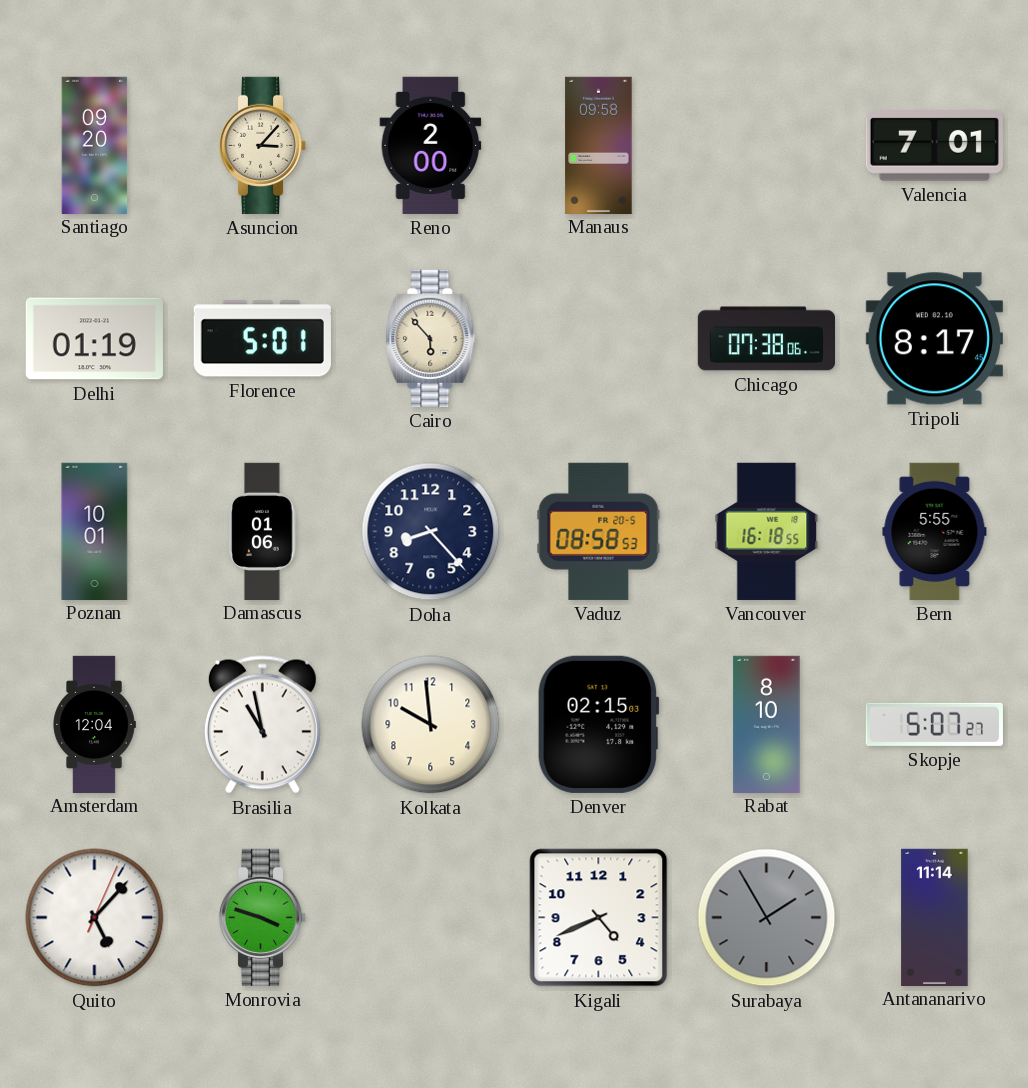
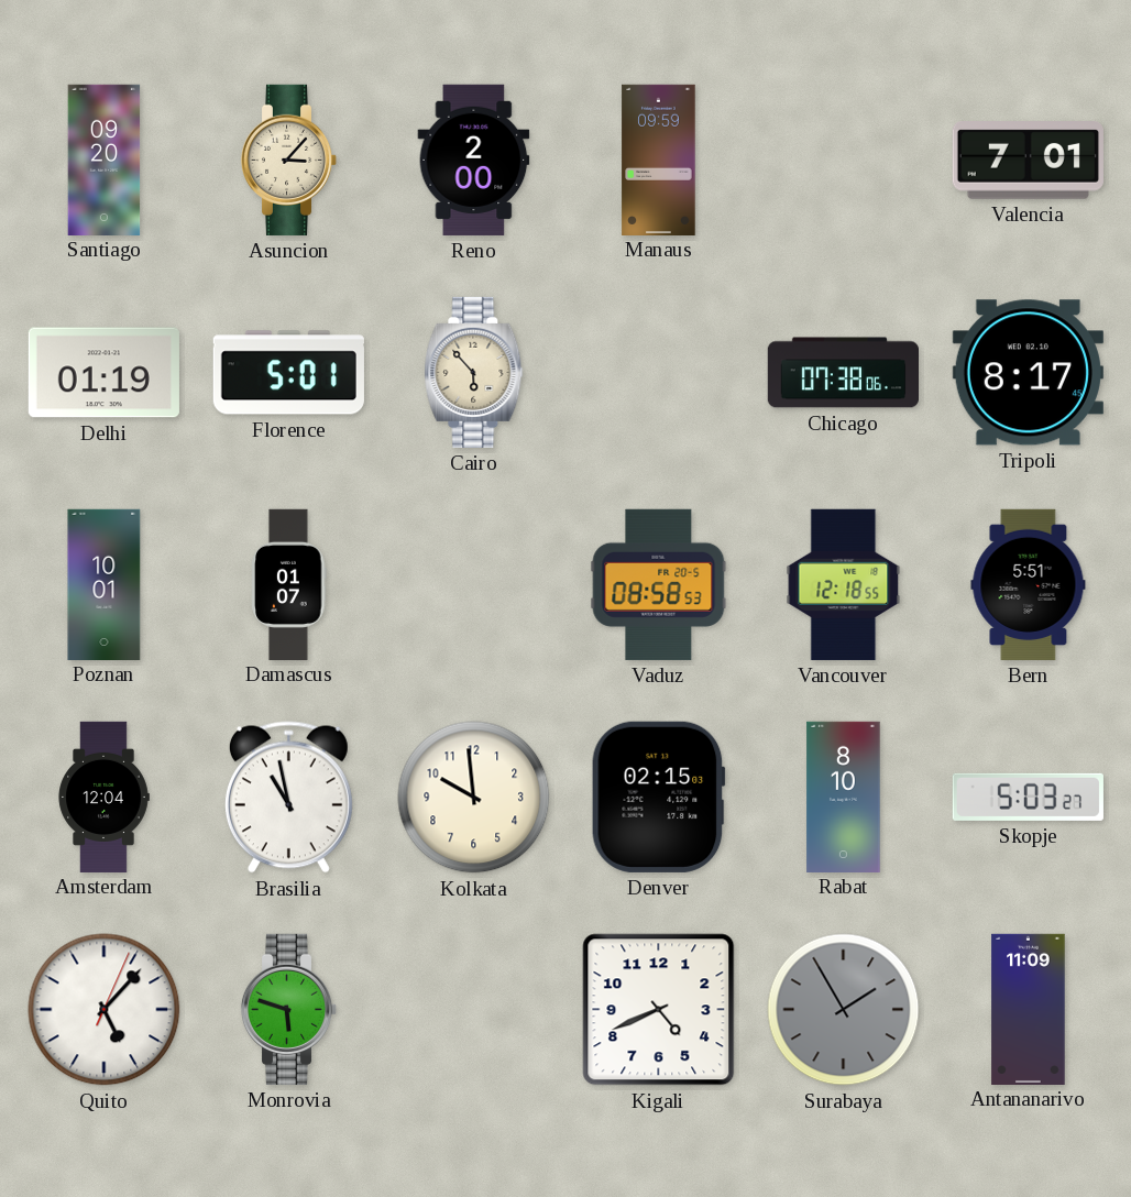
Manaus: 09:58 -> 09:59
Damascus: 01:06 -> 01:07
Doha: 8:23 -> none
Vancouver: 16:18 -> 12:18
Bern: 5:55 -> 5:51
Skopje: 5:07 -> 5:03
Monrovia: 3:48 -> 5:48
Antananarivo: 11:14 -> 11:09
